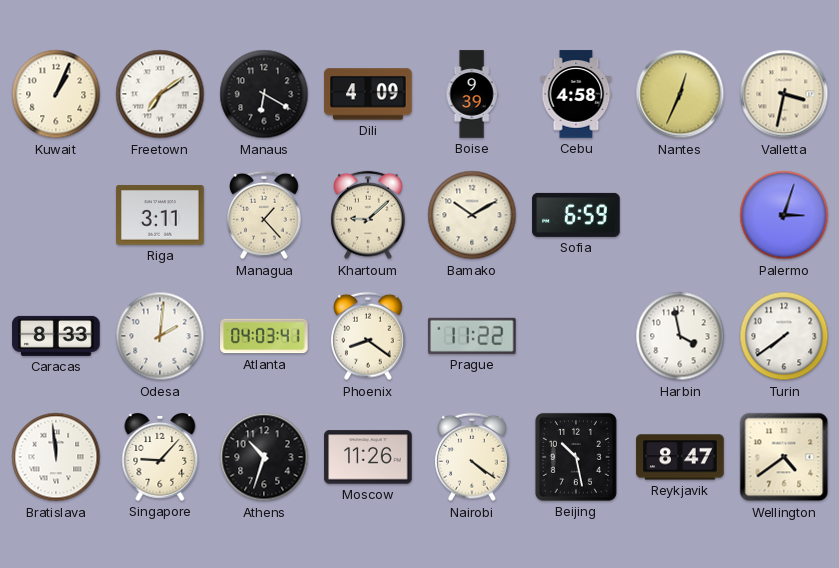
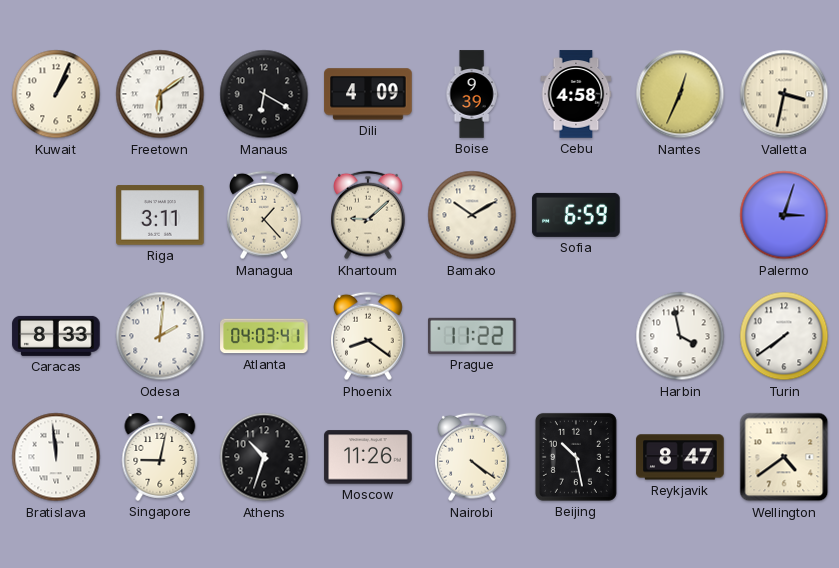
Freetown: 7:09 -> 6:09
Singapore: 9:07 -> 9:02
